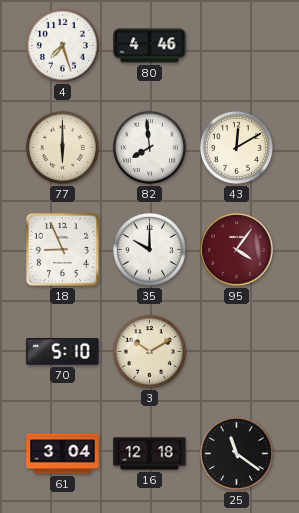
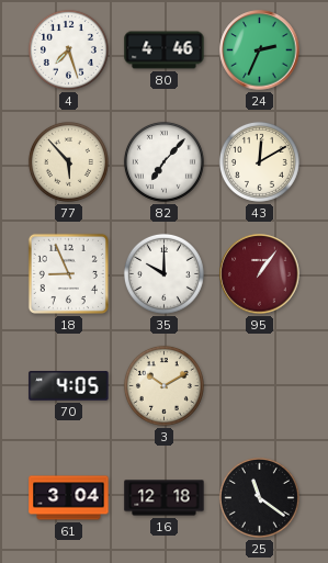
24: none -> 2:34
77: 6:00 -> 5:53
82: 7:59 -> 7:07
95: 4:06 -> 1:06
70: 5:10 -> 4:05
